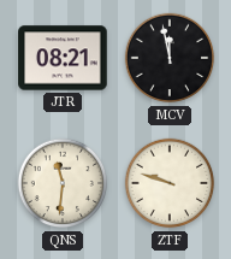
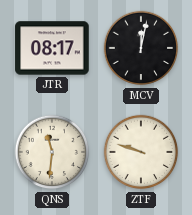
JTR: 08:21 -> 08:17
MCV: 11:58 -> 12:02
